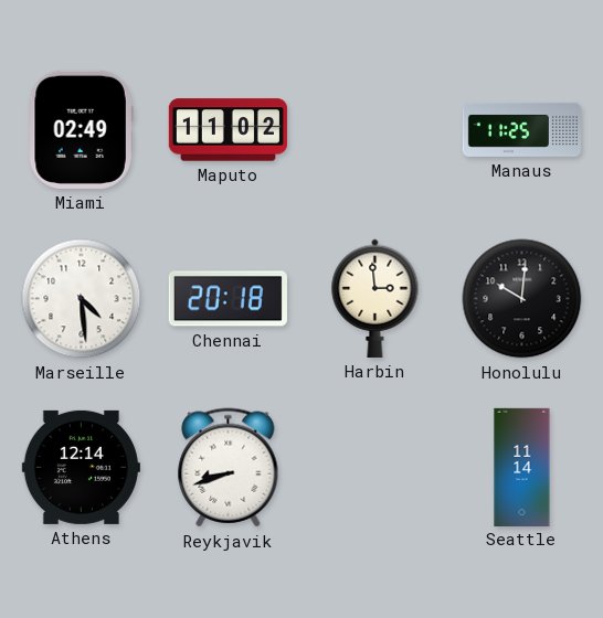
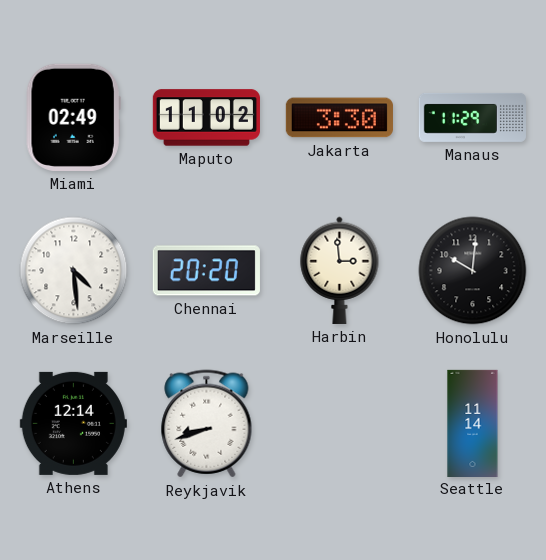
Jakarta: none -> 3:30
Manaus: 11:25 -> 11:29
Chennai: 20:18 -> 20:20
